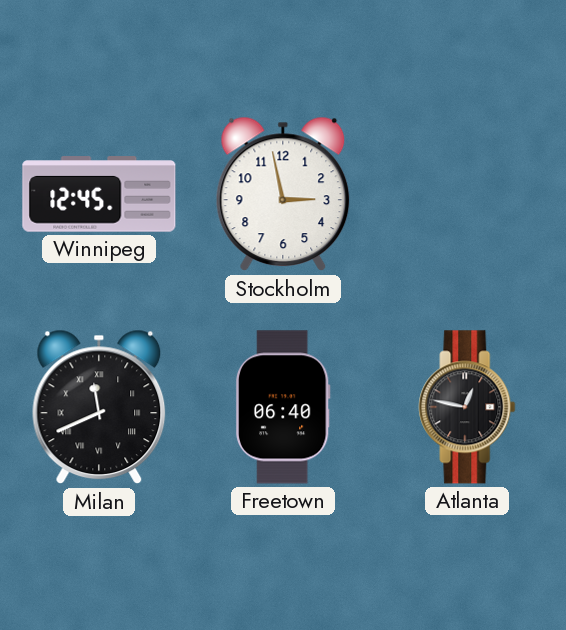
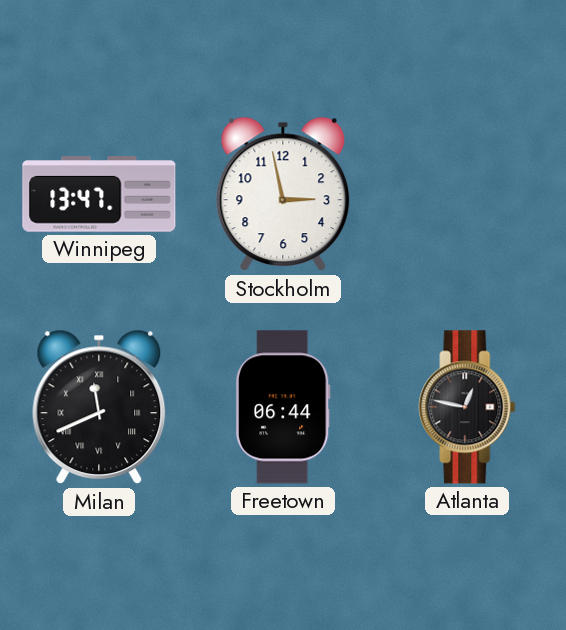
Winnipeg: 12:45 -> 13:47
Freetown: 06:40 -> 06:44
